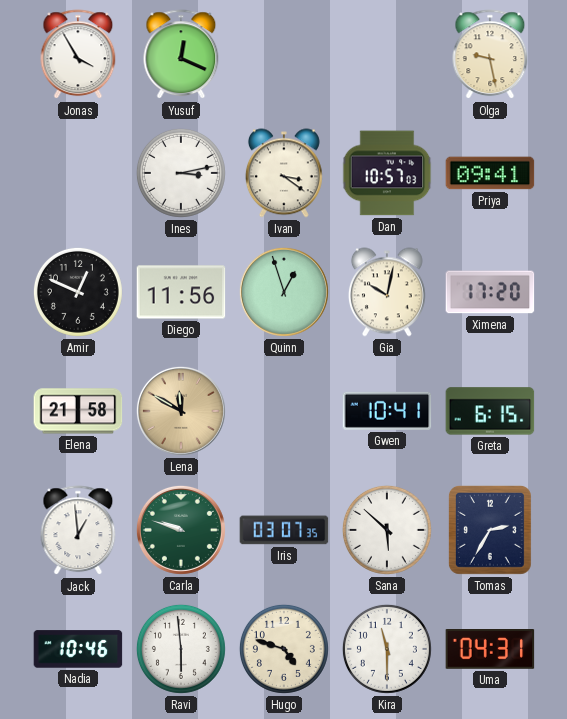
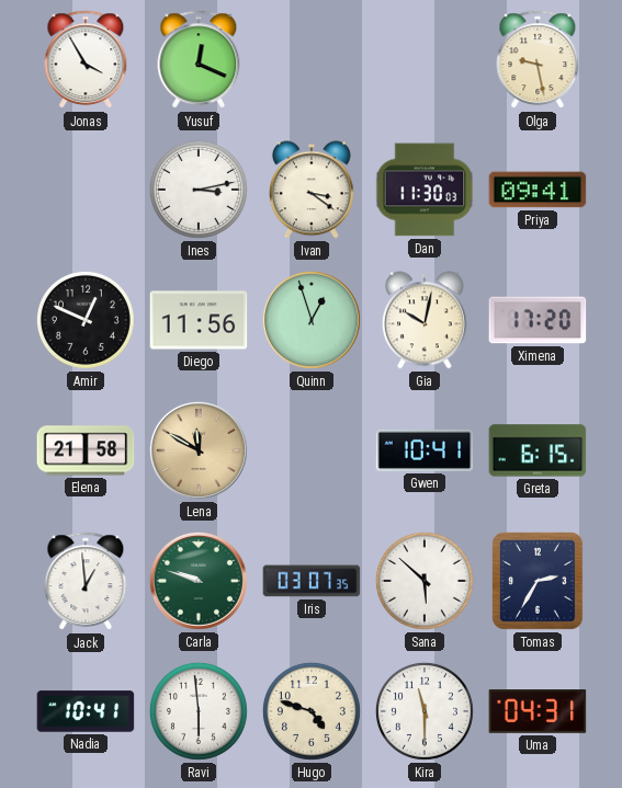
Dan: 10:57 -> 11:30
Nadia: 10:46 -> 10:41
